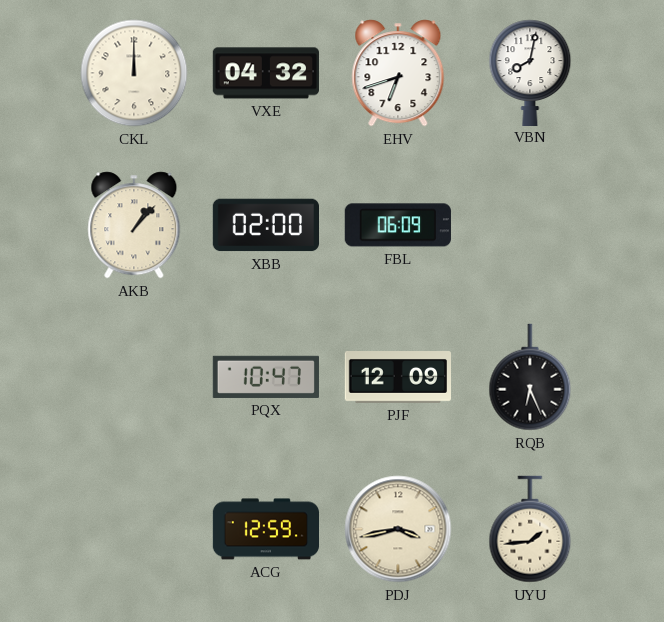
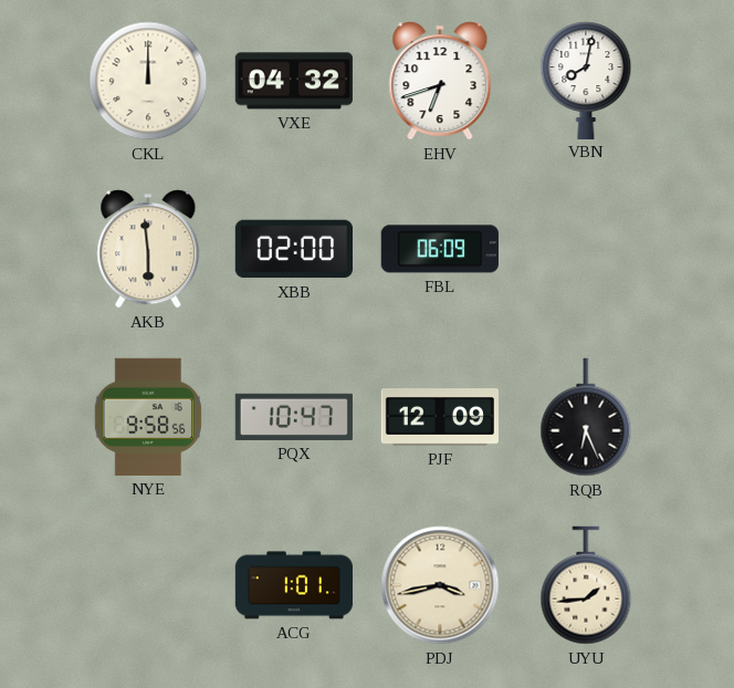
AKB: 1:07 -> 5:59
NYE: none -> 9:58
ACG: 12:59 -> 1:01
